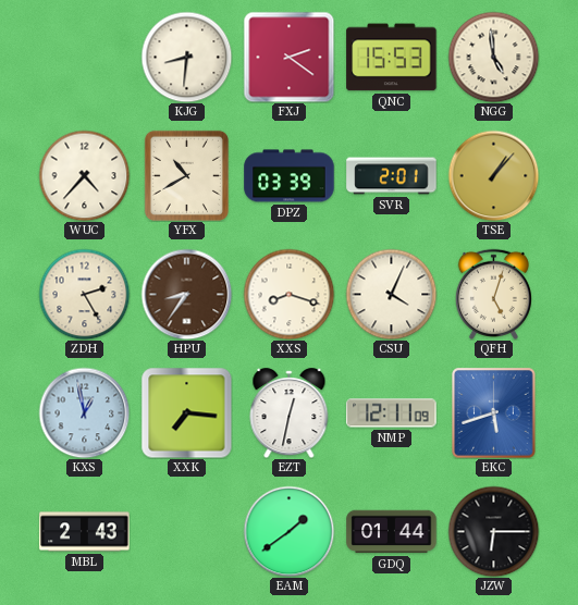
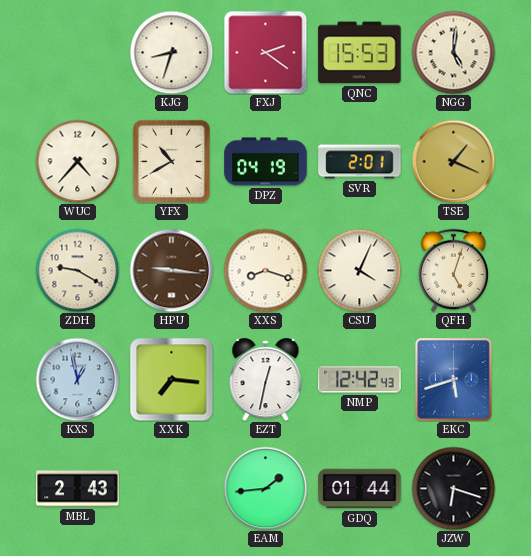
KJG: 8:31 -> 8:33
NGG: 4:59 -> 5:01
DPZ: 03:39 -> 04:19
TSE: 1:07 -> 1:19
ZDH: 2:25 -> 9:20
HPU: 8:36 -> 9:16
NMP: 12:11 -> 12:42
EAM: 1:39 -> 1:44
JZW: 6:15 -> 6:18
